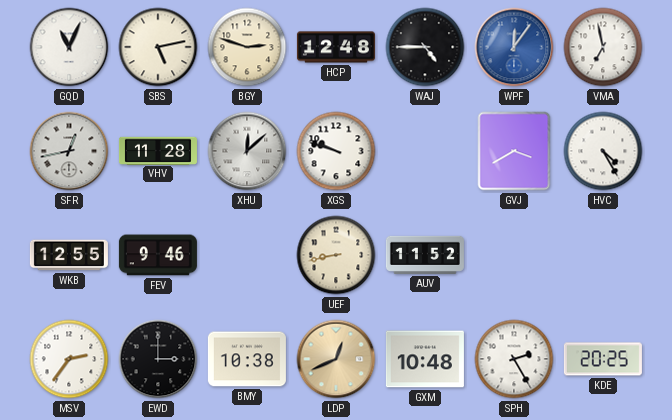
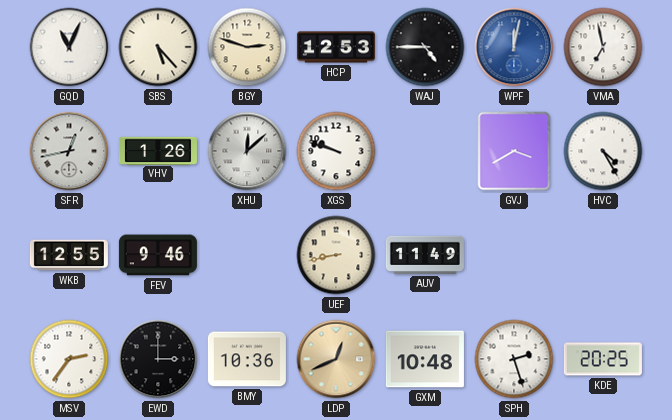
SBS: 5:13 -> 5:23
HCP: 12:48 -> 12:53
WPF: 12:06 -> 12:02
VHV: 11:28 -> 1:26
AUV: 11:52 -> 11:49
BMY: 10:38 -> 10:36
SPH: 2:25 -> 2:27
